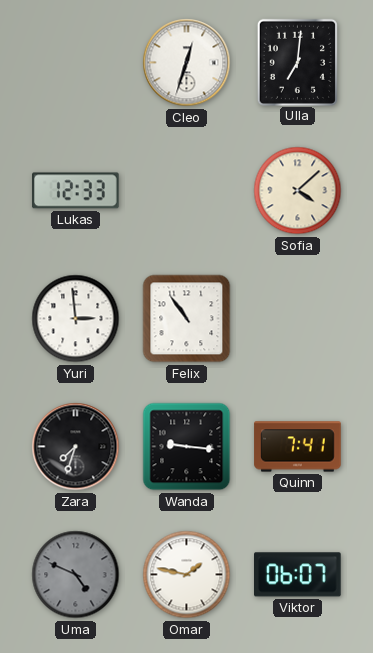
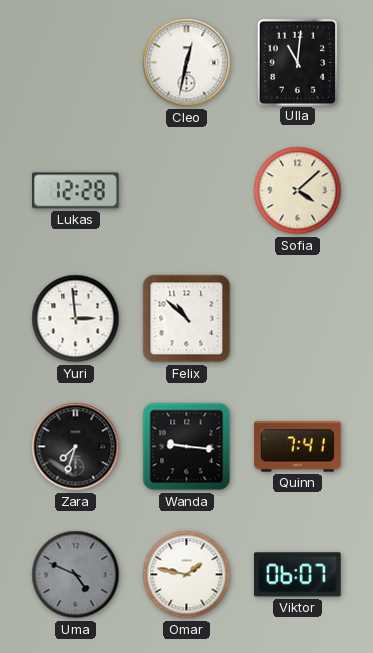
Cleo: 12:33 -> 12:32
Ulla: 7:01 -> 11:01
Lukas: 12:33 -> 12:28
Felix: 10:54 -> 10:52
